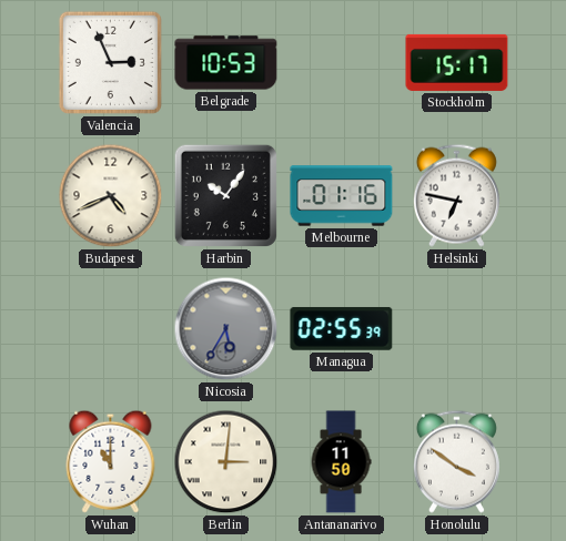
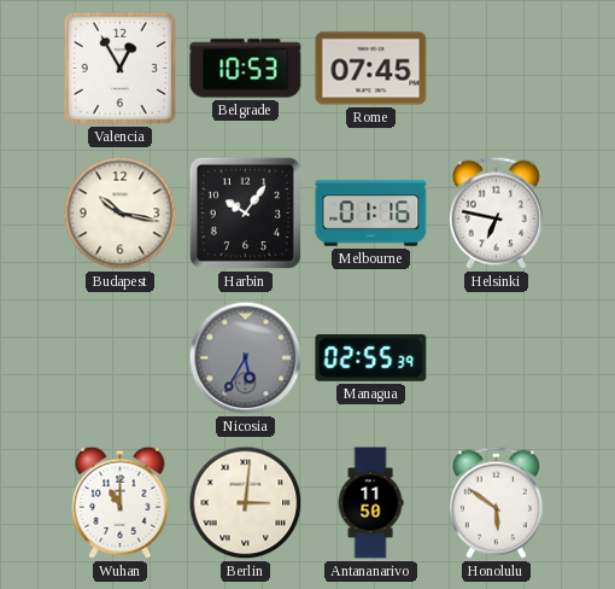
Valencia: 2:56 -> 12:55
Rome: none -> 07:45
Stockholm: 15:17 -> none
Budapest: 4:41 -> 10:17
Honolulu: 3:51 -> 5:51
